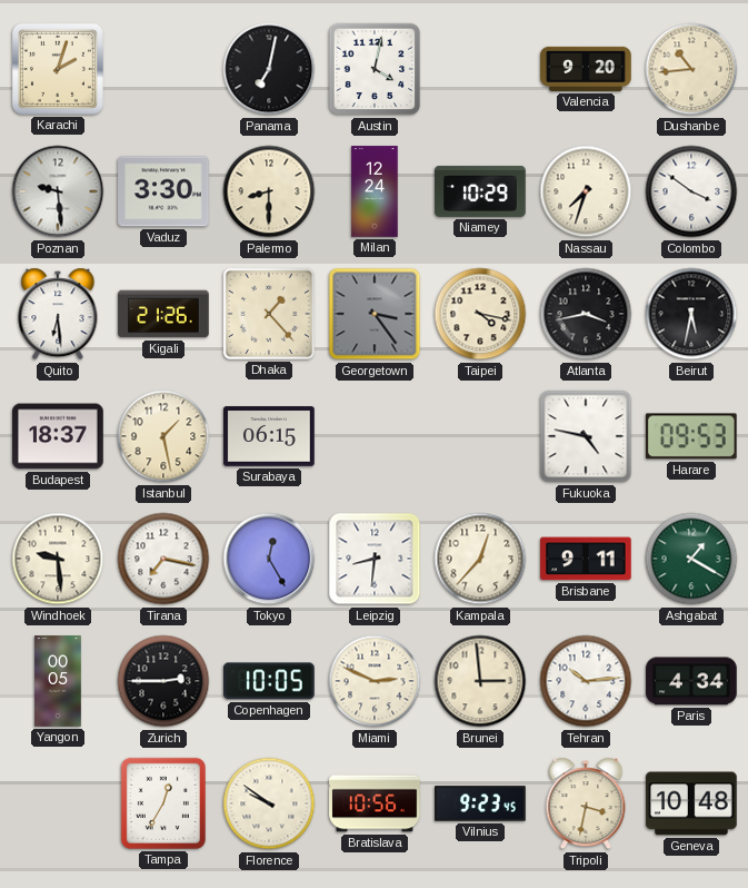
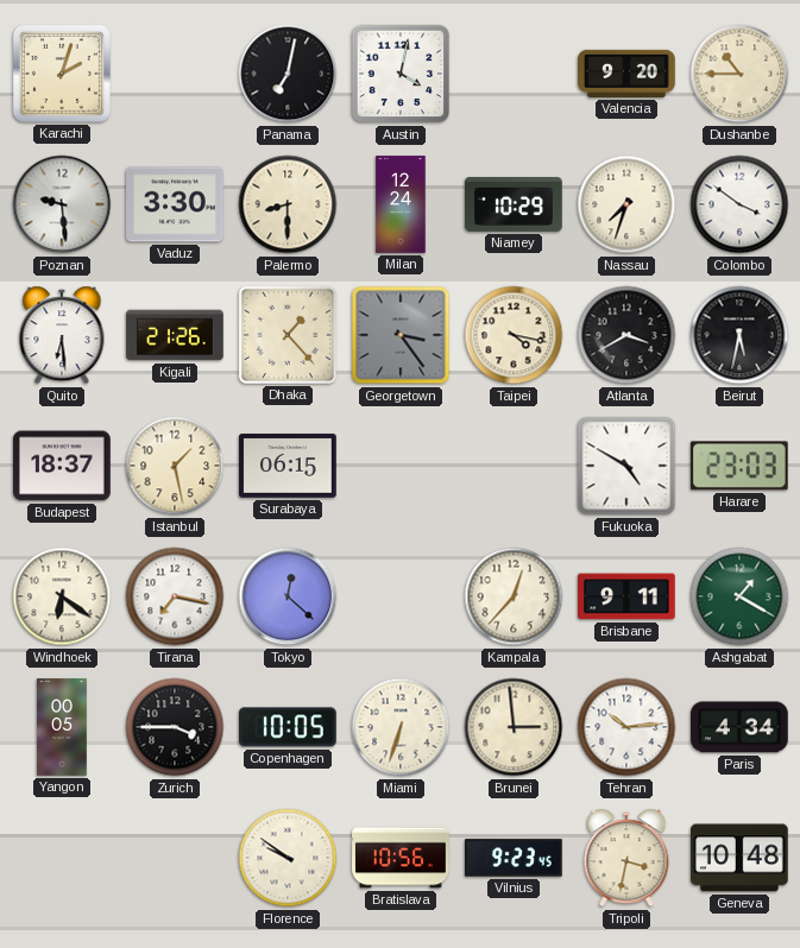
Dushanbe: 10:44 -> 10:45
Atlanta: 3:43 -> 3:40
Fukuoka: 4:47 -> 4:50
Harare: 09:53 -> 23:03
Windhoek: 9:29 -> 6:21
Tokyo: 12:25 -> 12:22
Leipzig: 8:31 -> none
Zurich: 2:45 -> 3:45
Miami: 2:49 -> 6:33
Tampa: 12:35 -> none
